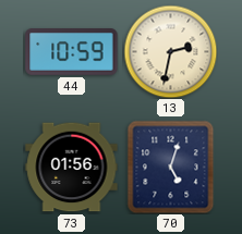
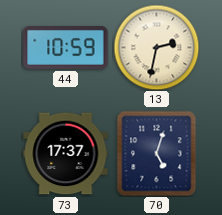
73: 01:56 -> 17:37
